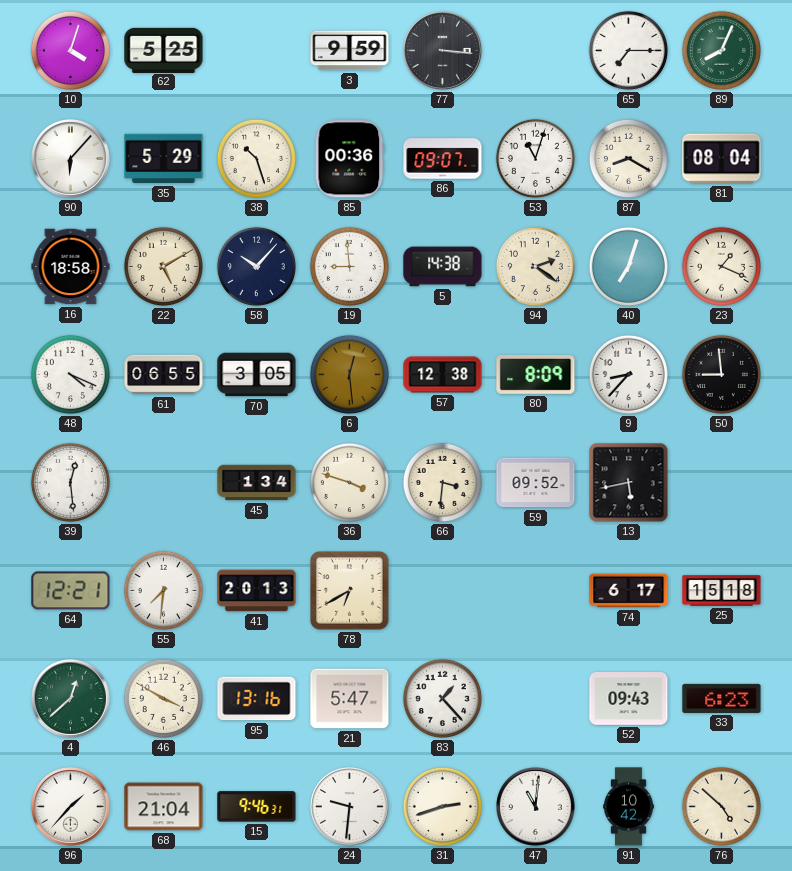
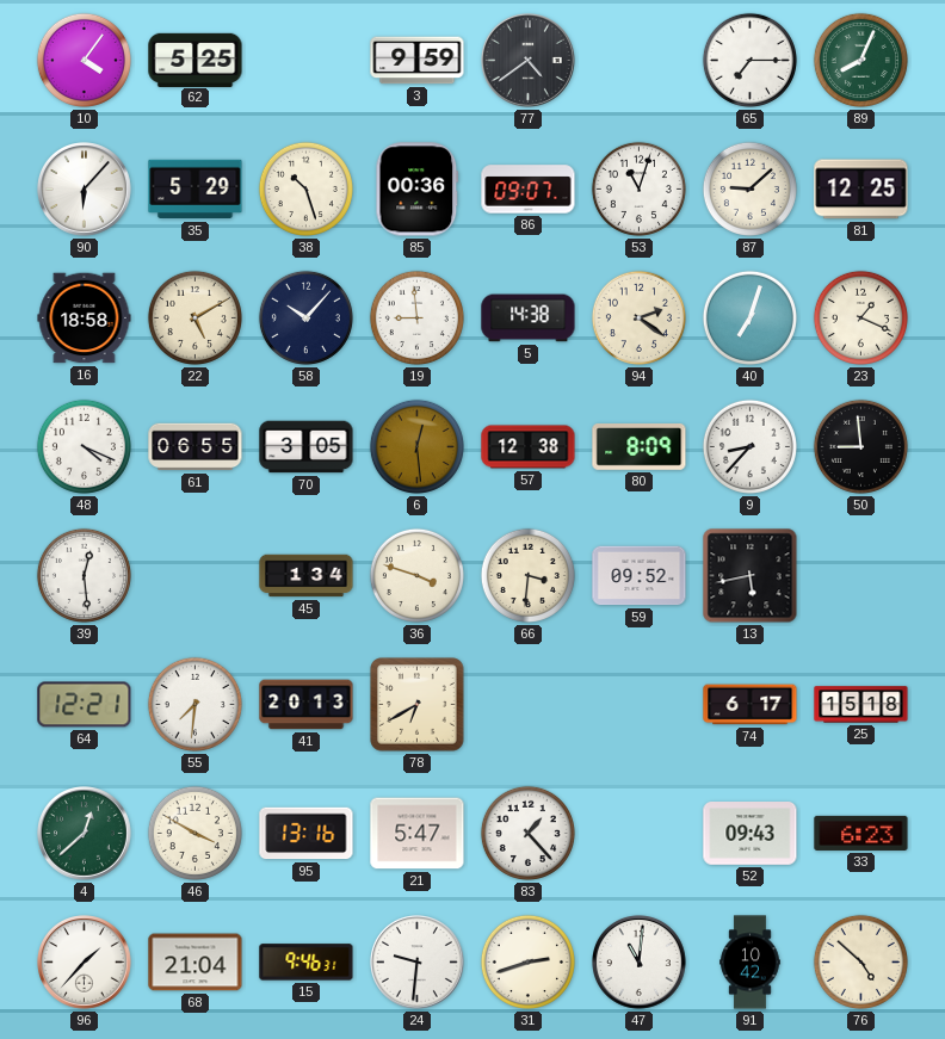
10: 4:03 -> 4:06
77: 3:16 -> 4:39
87: 8:20 -> 9:08
81: 08:04 -> 12:25
